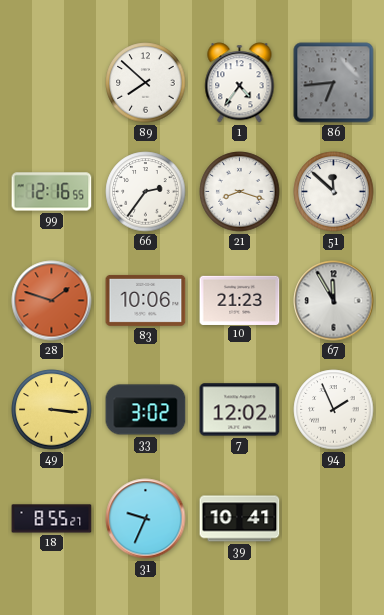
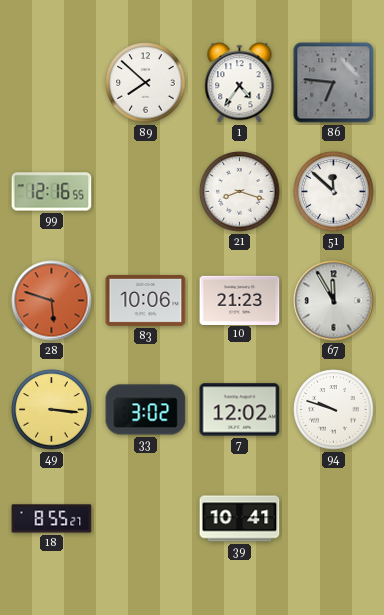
86: 6:44 -> 6:46
66: 2:36 -> none
28: 1:48 -> 5:48
94: 1:56 -> 9:48
31: 9:34 -> none
